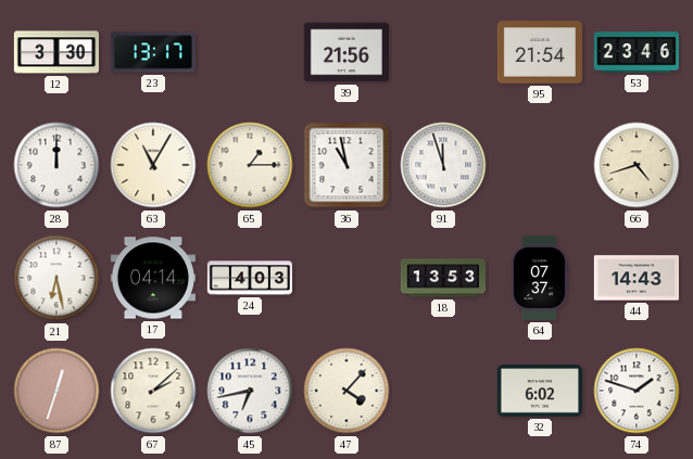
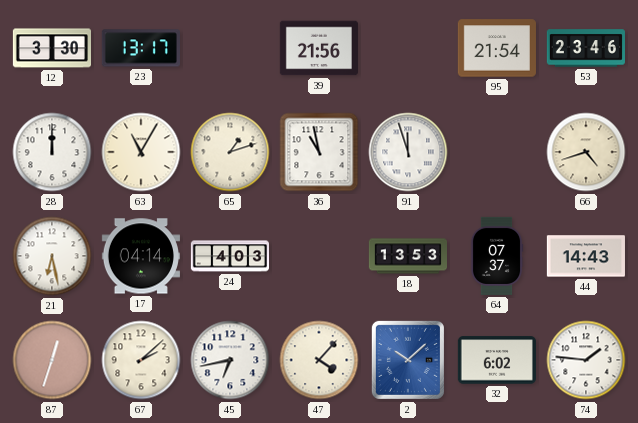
65: 1:15 -> 1:12
2: none -> 10:08
74: 1:48 -> 1:46
